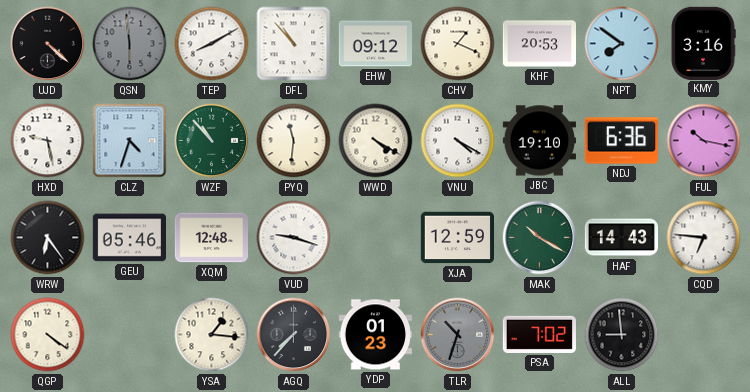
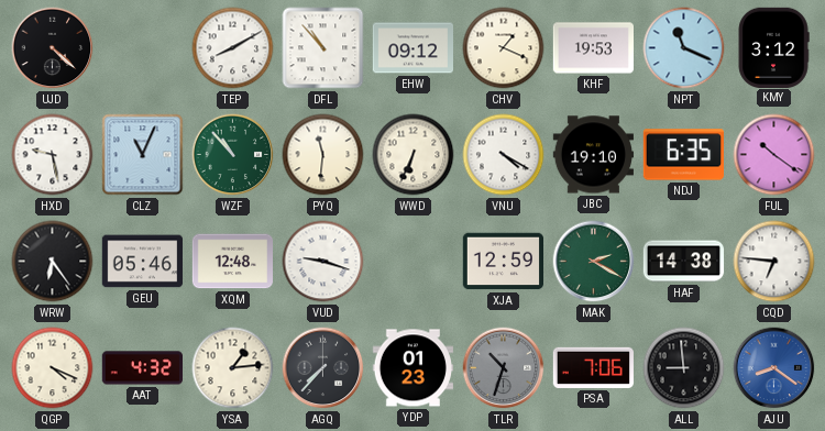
QSN: 5:59 -> none
KHF: 20:53 -> 19:53
NPT: 7:51 -> 11:19
KMY: 3:16 -> 3:12
CLZ: 4:33 -> 11:04
WWD: 4:20 -> 6:34
NDJ: 6:36 -> 6:35
FUL: 10:17 -> 10:21
MAK: 10:20 -> 2:20
HAF: 14:43 -> 14:38
QGP: 4:21 -> 4:19
AAT: none -> 4:32
YSA: 1:16 -> 1:14
PSA: 7:02 -> 7:06
AJU: none -> 8:21
